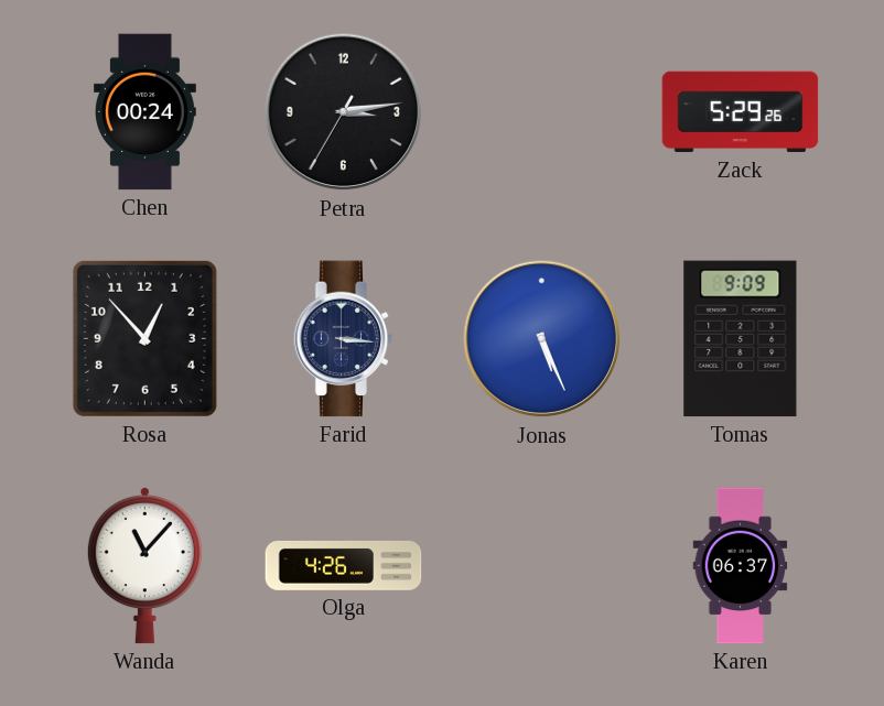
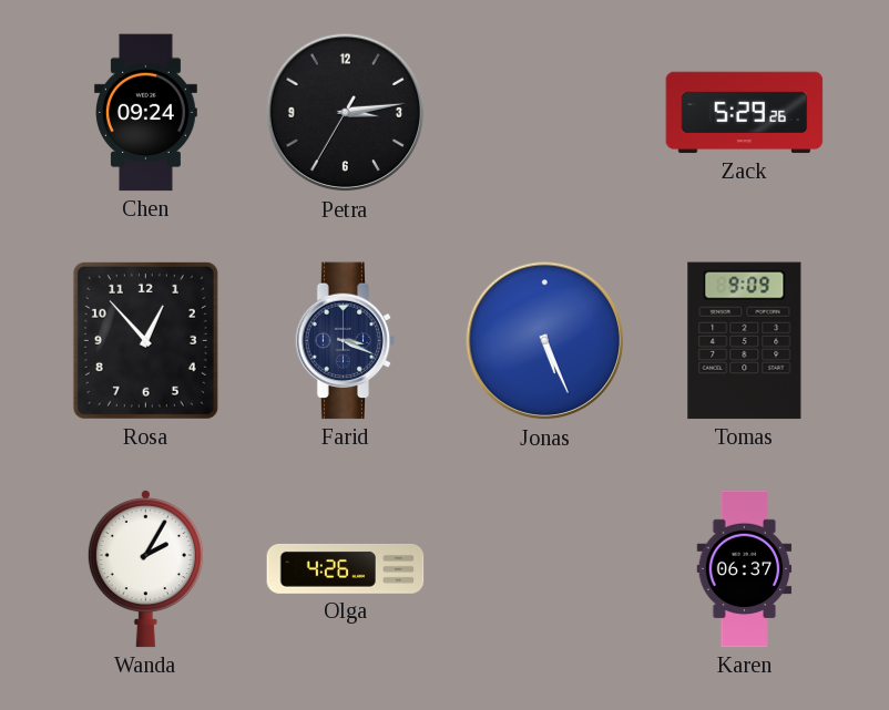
Chen: 00:24 -> 09:24
Farid: 3:16 -> 3:19
Wanda: 11:07 -> 2:05
